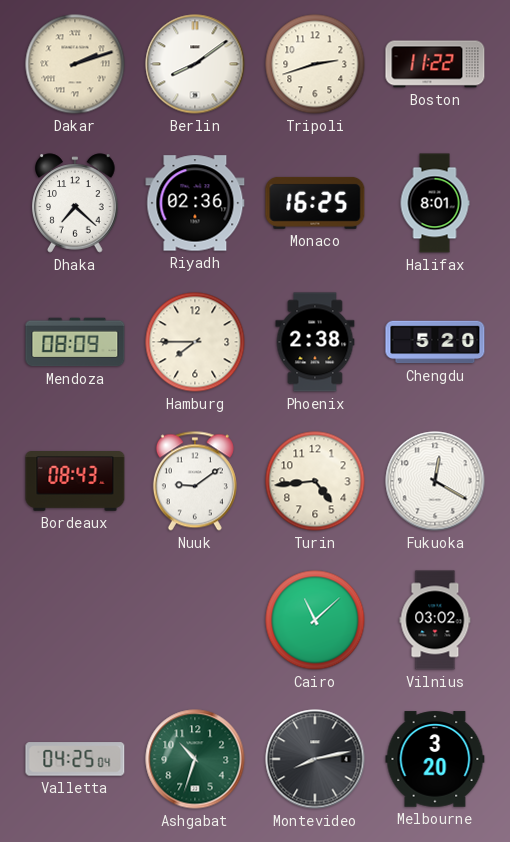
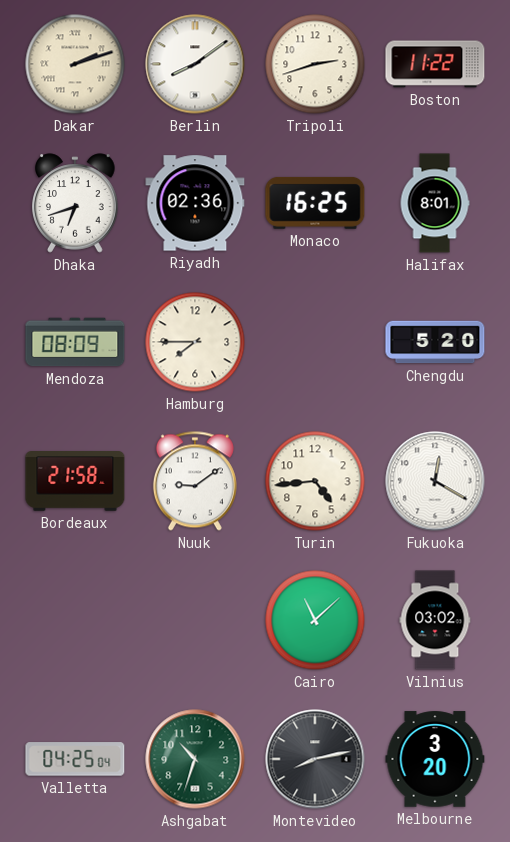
Dhaka: 7:22 -> 6:42
Phoenix: 2:38 -> none
Bordeaux: 08:43 -> 21:58
